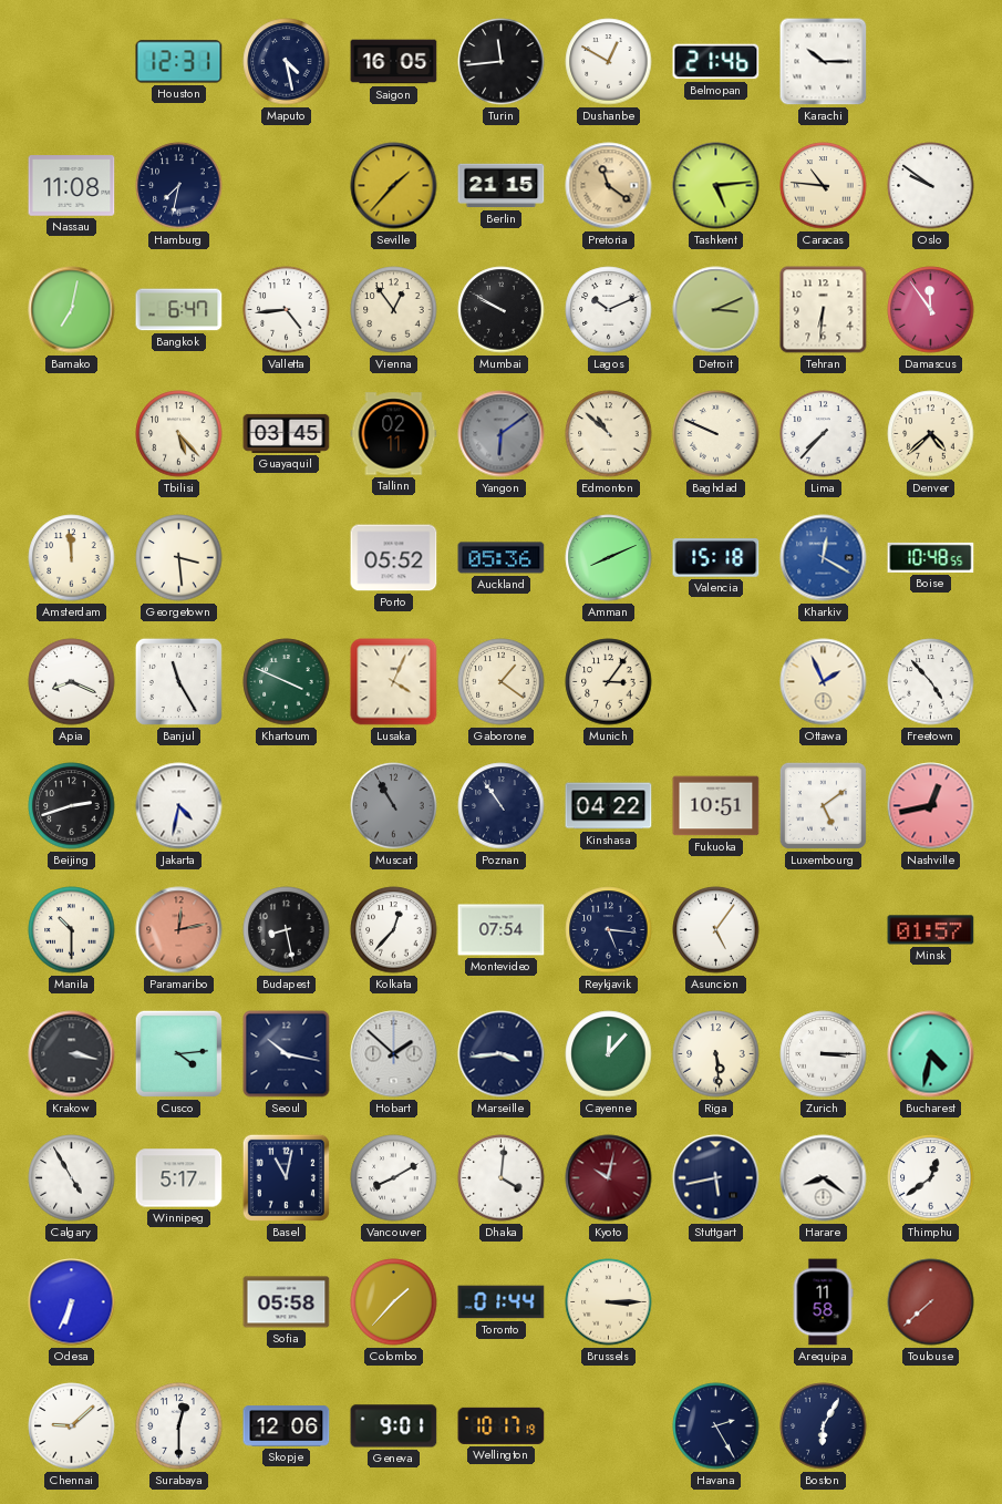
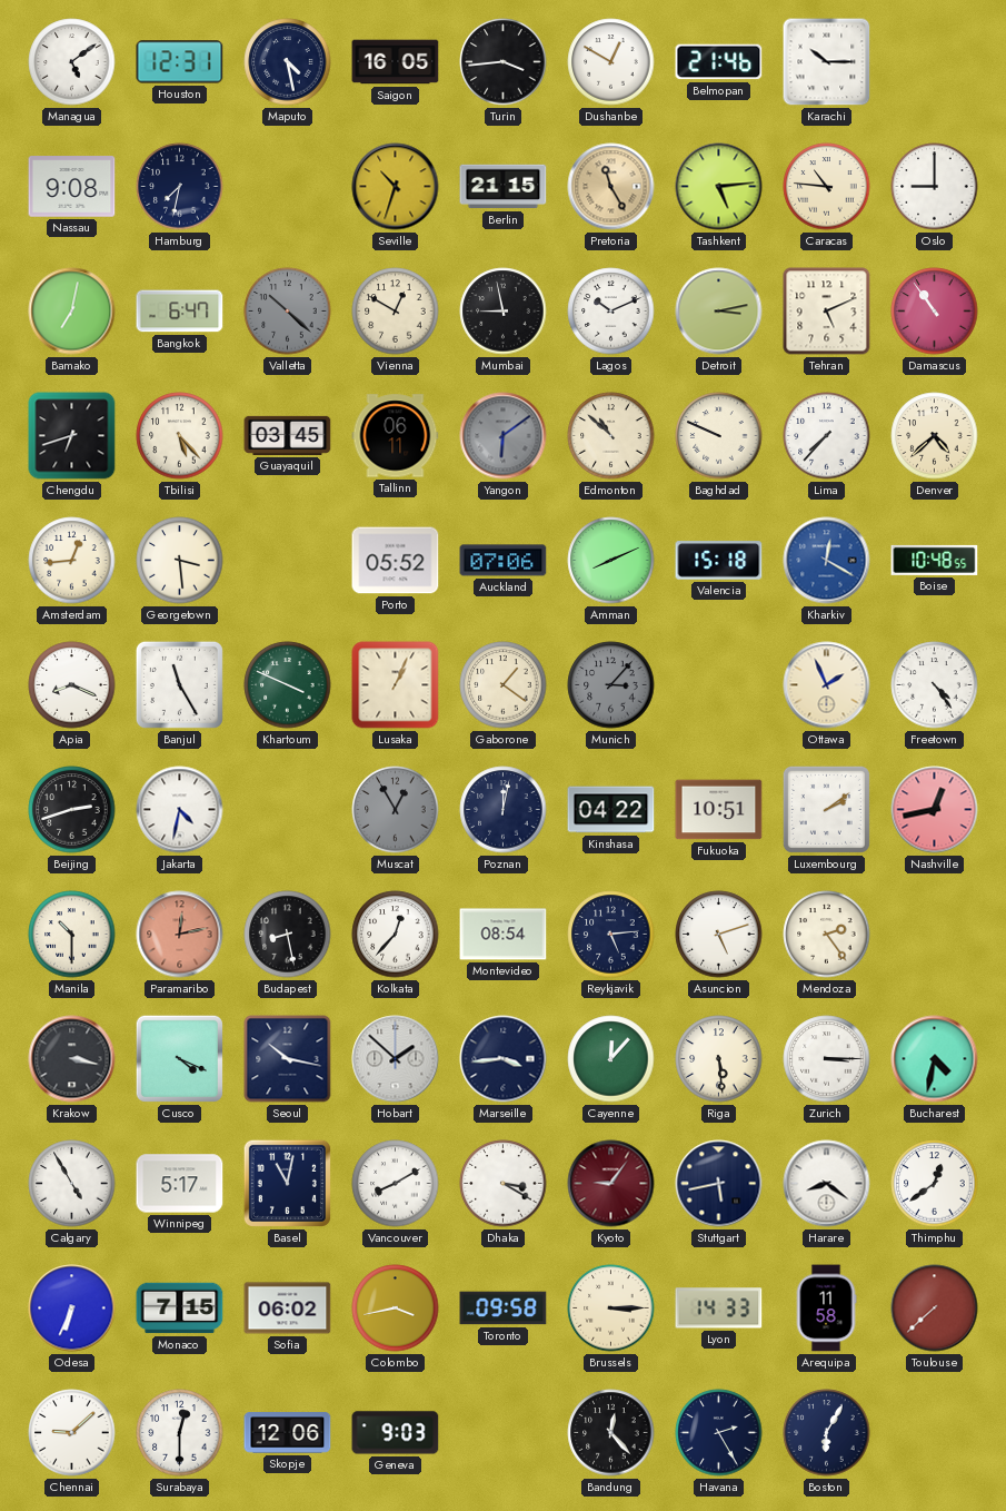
Managua: none -> 5:09
Turin: 11:44 -> 3:44
Nassau: 11:08 -> 9:08
Seville: 1:37 -> 10:33
Pretoria: 11:21 -> 11:25
Oslo: 9:51 -> 9:00
Valletta: 4:44 -> 10:22
Valletta dial: white -> grey
Vienna: 12:54 -> 12:50
Mumbai: 9:50 -> 8:58
Detroit: 3:11 -> 3:13
Tehran: 6:31 -> 5:11
Damascus: 11:54 -> 10:54
Chengdu: none -> 6:42
Tallinn: 02:11 -> 06:11
Amsterdam: 11:59 -> 12:44
Auckland: 05:36 -> 07:06
Lusaka: 4:04 -> 1:04
Munich: 3:06 -> 3:07
Munich dial: cream -> grey
Freetown: 4:53 -> 4:24
Muscat: 10:55 -> 12:55
Poznan: 10:54 -> 12:02
Luxembourg: 5:09 -> 2:09
Montevideo: 07:54 -> 08:54
Reykjavik: 5:16 -> 5:14
Asuncion: 5:06 -> 5:12
Mendoza: none -> 2:24
Minsk: 01:57 -> none
Cusco: 4:14 -> 4:19
Dhaka: 4:01 -> 3:20
Kyoto: 10:02 -> 9:06
Monaco: none -> 7:15
Sofia: 05:58 -> 06:02
Colombo: 1:37 -> 3:43
Toronto: 01:44 -> 09:58
Lyon: none -> 14:33
Geneva: 9:01 -> 9:03
Wellington: 10:17 -> none
Bandung: none -> 12:23
